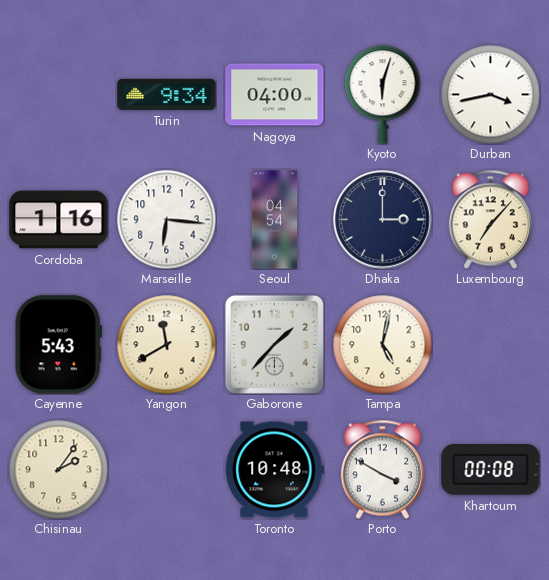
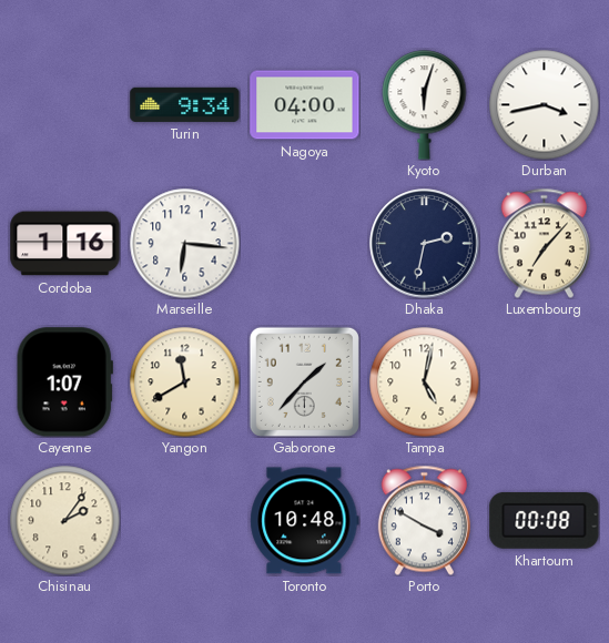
Seoul: 04:54 -> none
Dhaka: 3:00 -> 2:32
Cayenne: 5:43 -> 1:07
